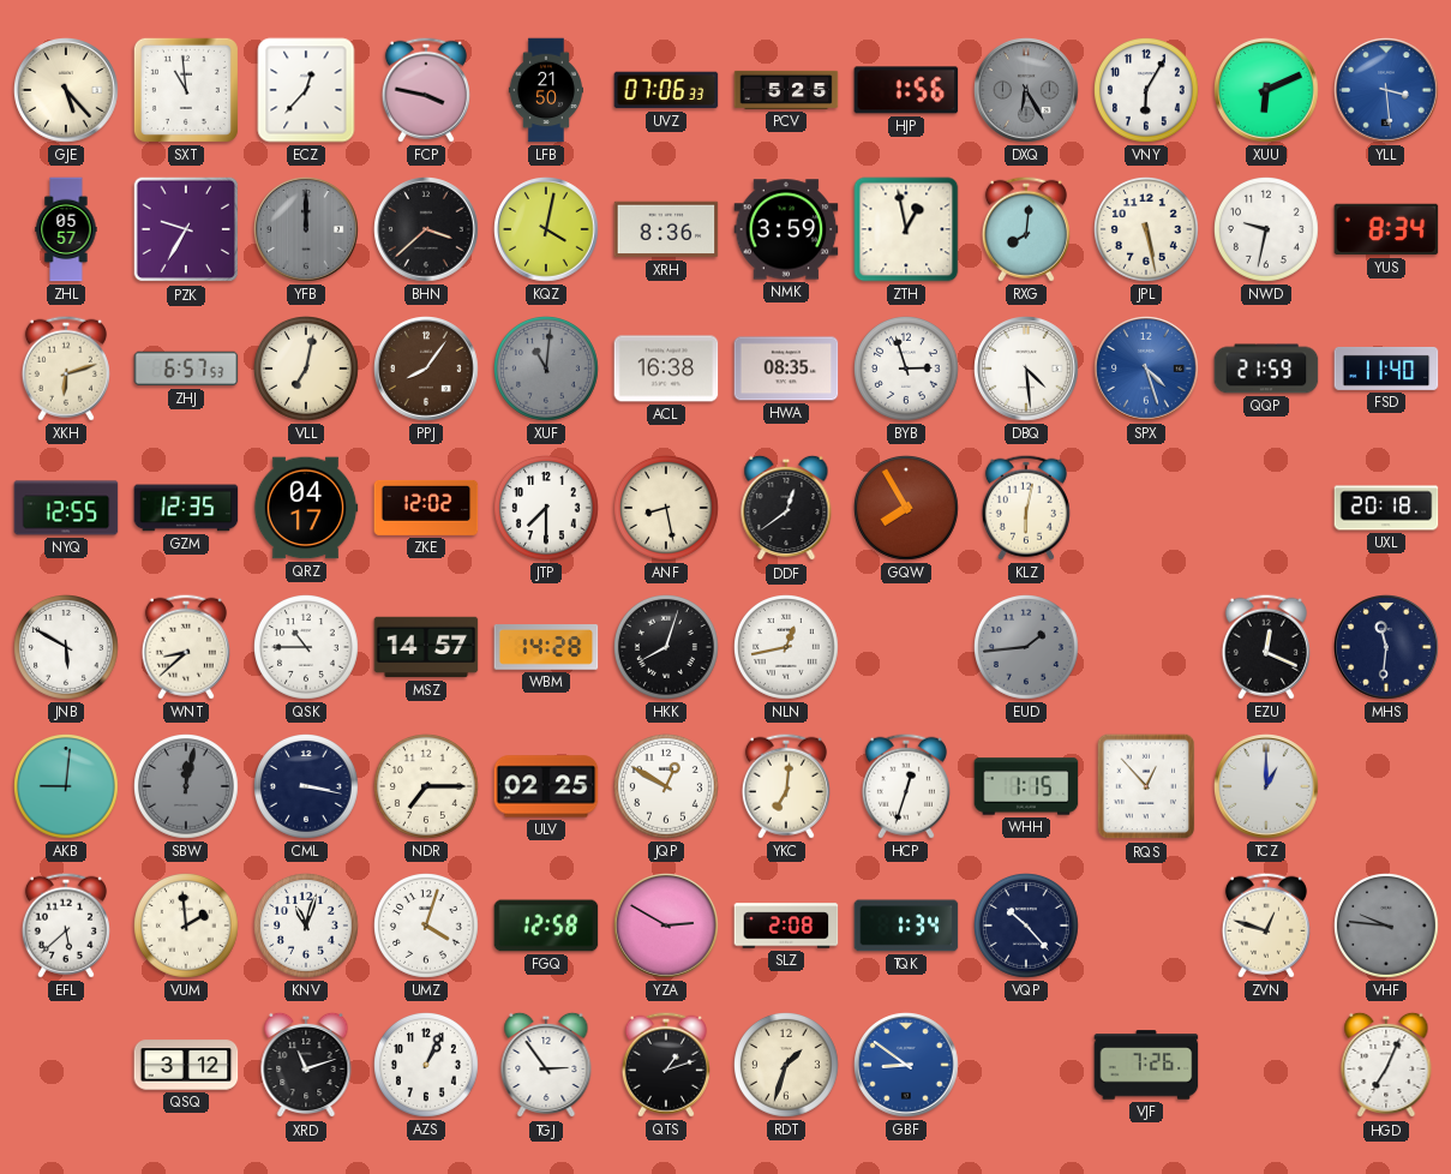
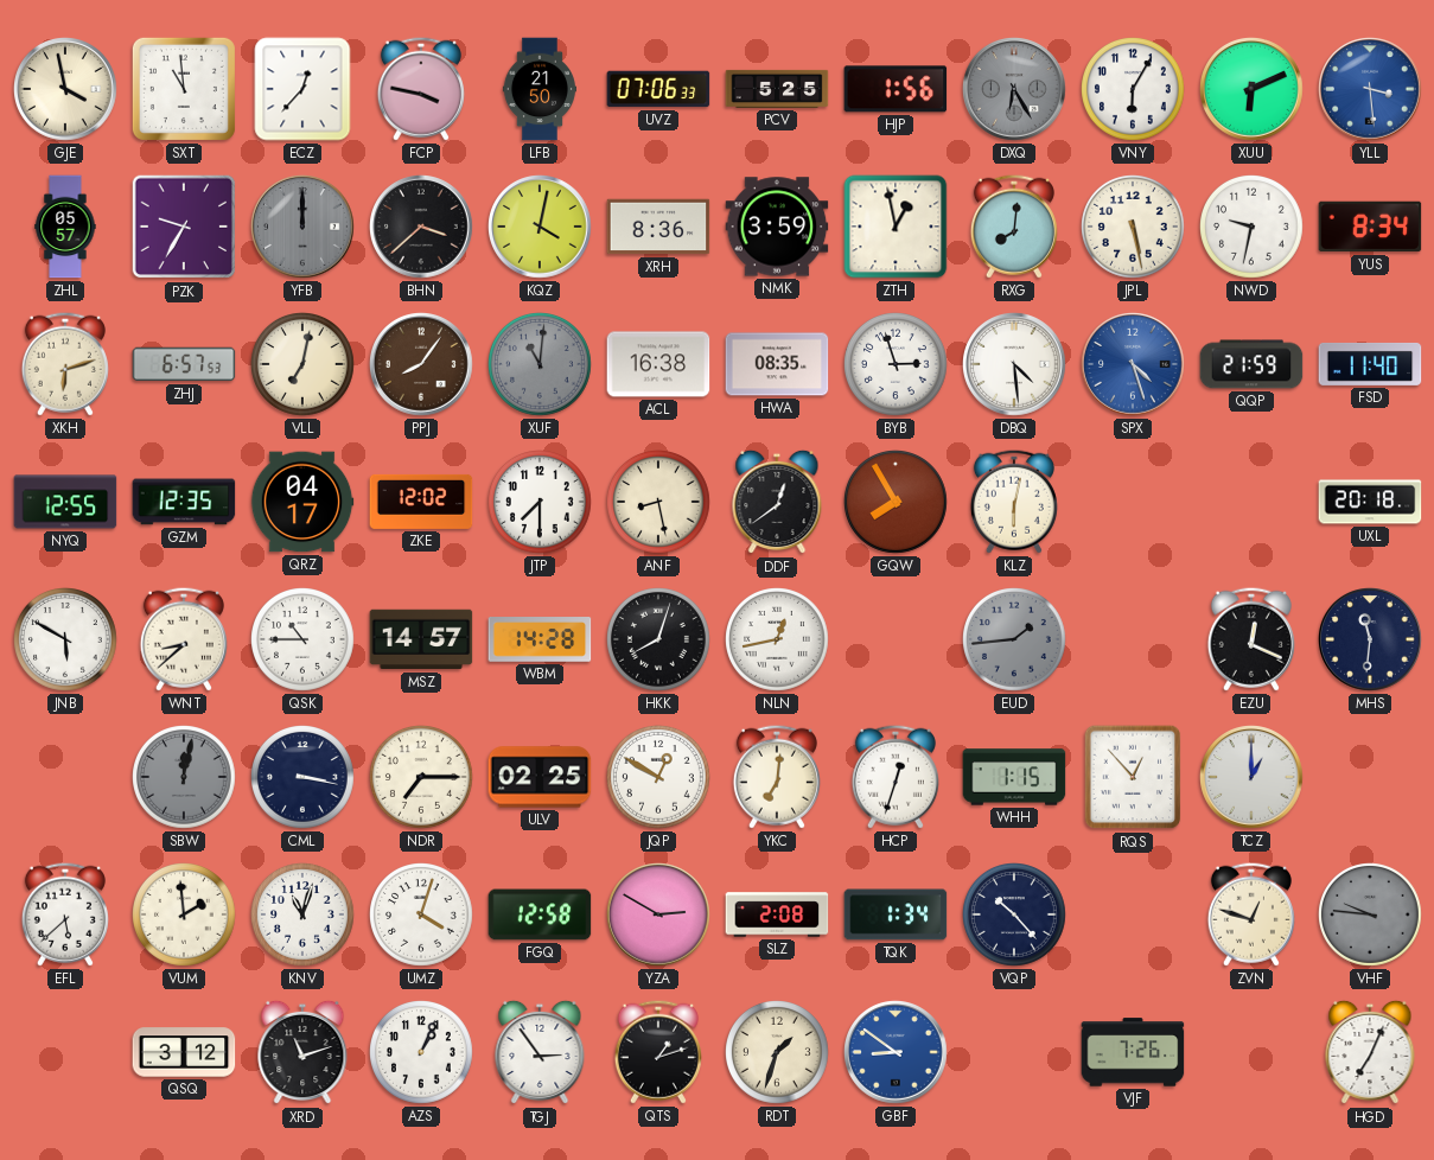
GJE: 5:23 -> 3:58
AKB: 9:01 -> none
